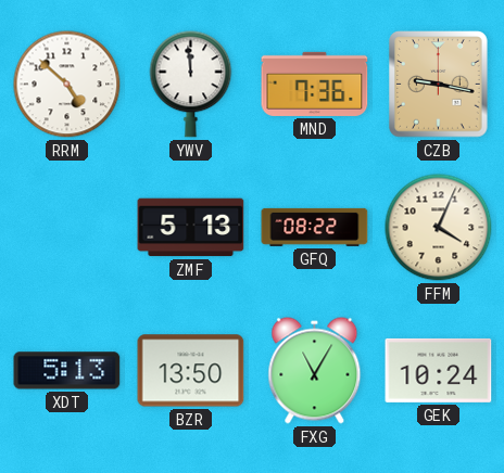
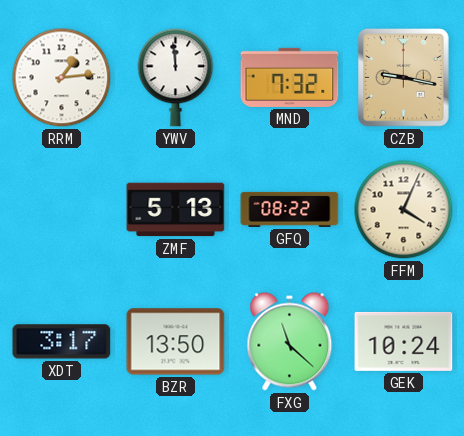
RRM: 4:52 -> 1:14
MND: 7:36 -> 7:32
XDT: 5:13 -> 3:17
FXG: 11:05 -> 11:22
